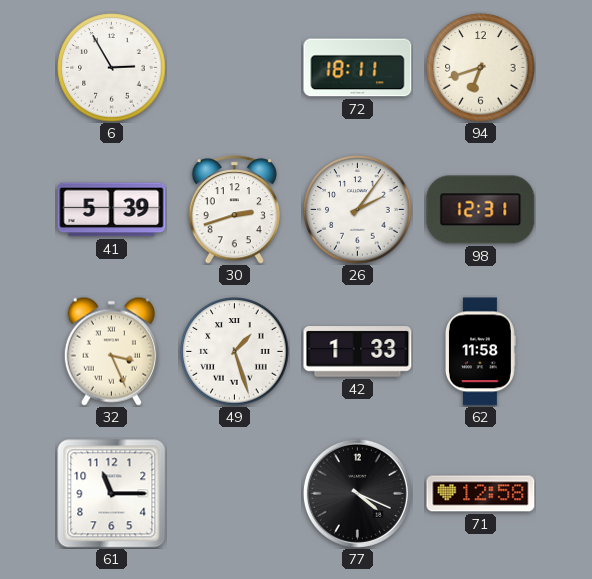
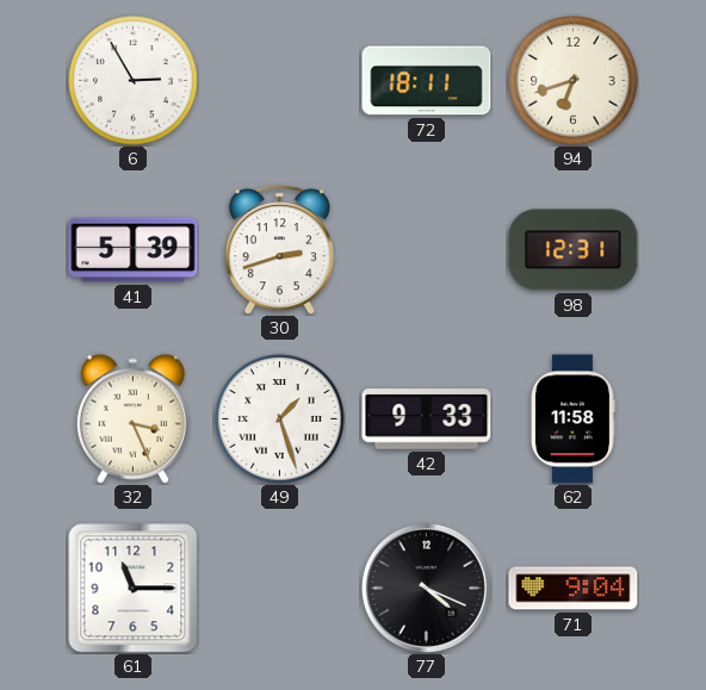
26: 2:06 -> none
42: 1:33 -> 9:33
71: 12:58 -> 9:04
